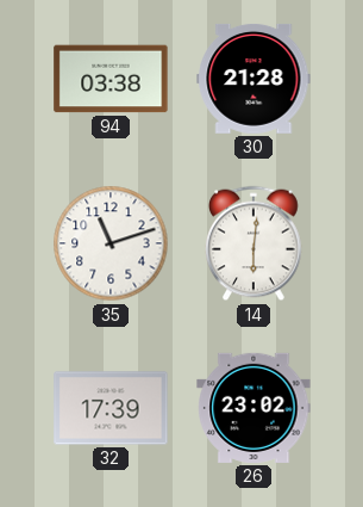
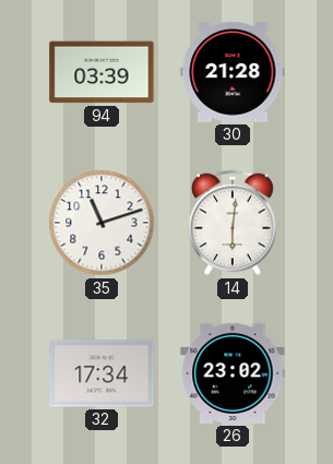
94: 03:38 -> 03:39
32: 17:39 -> 17:34
